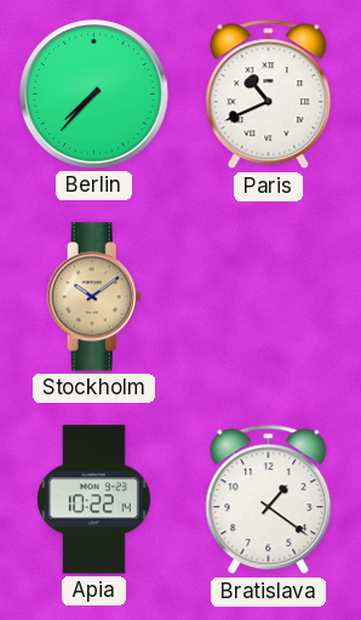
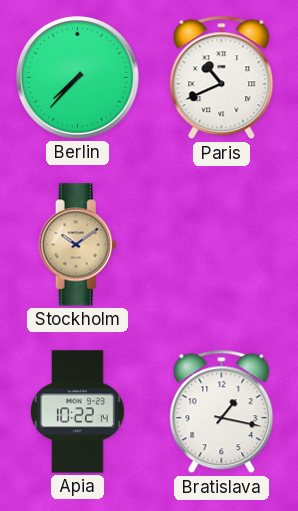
Bratislava: 1:21 -> 1:17
